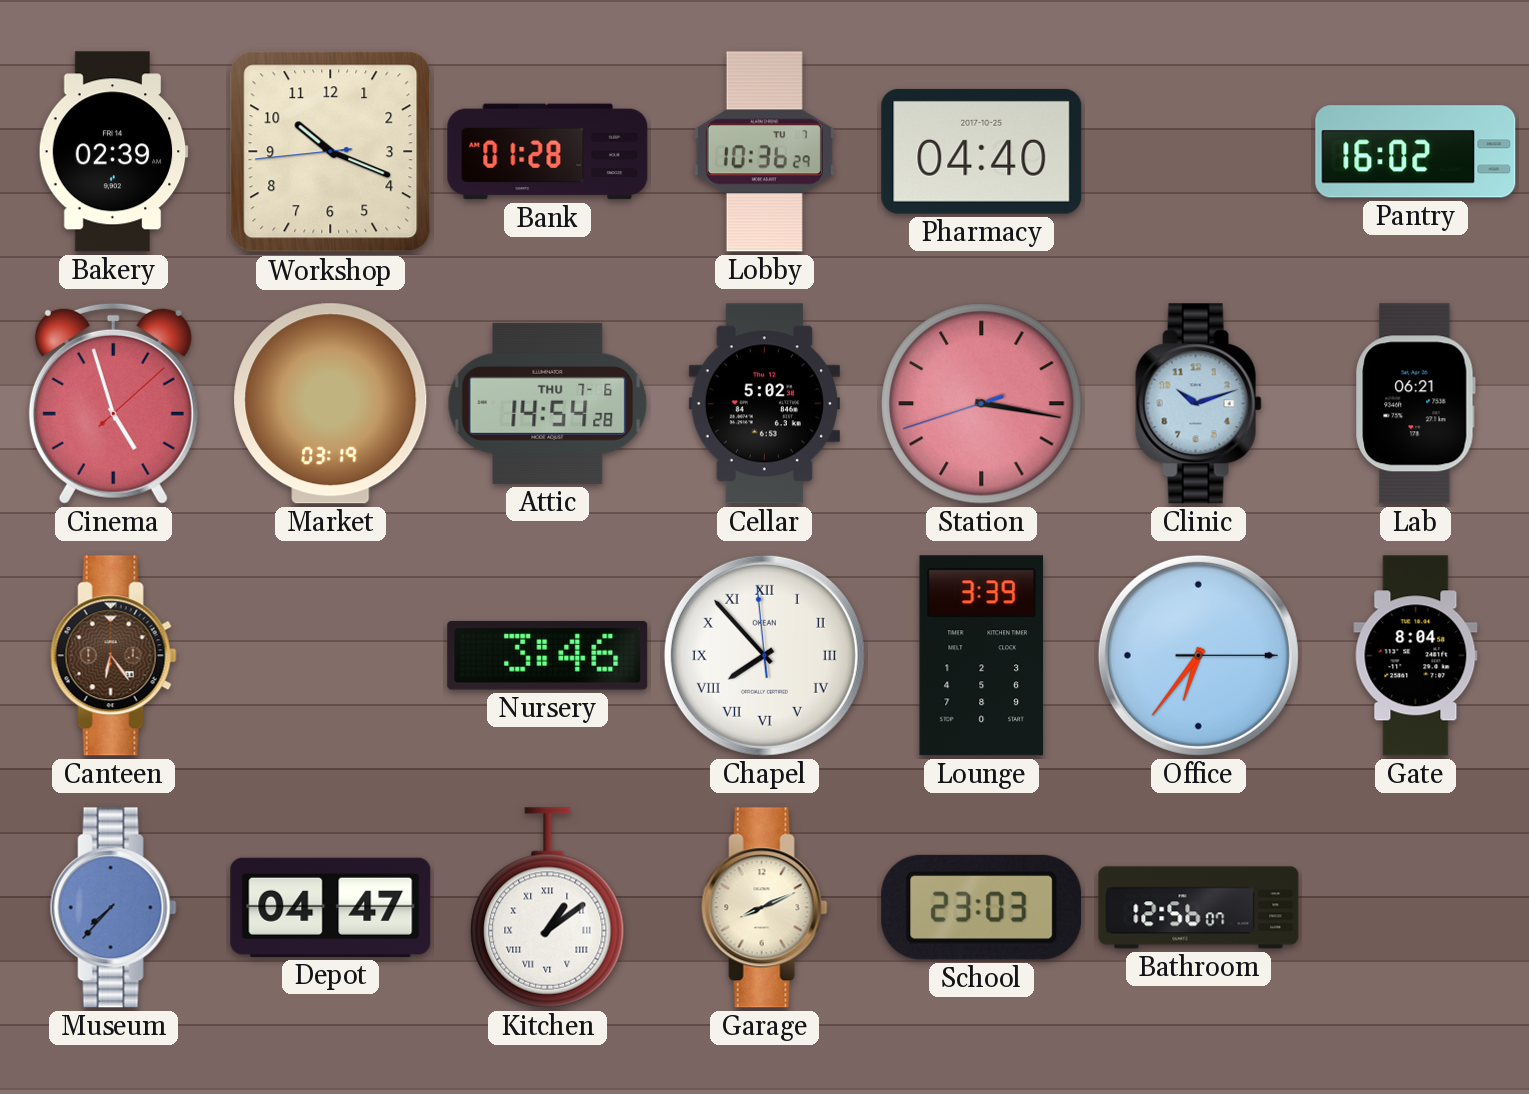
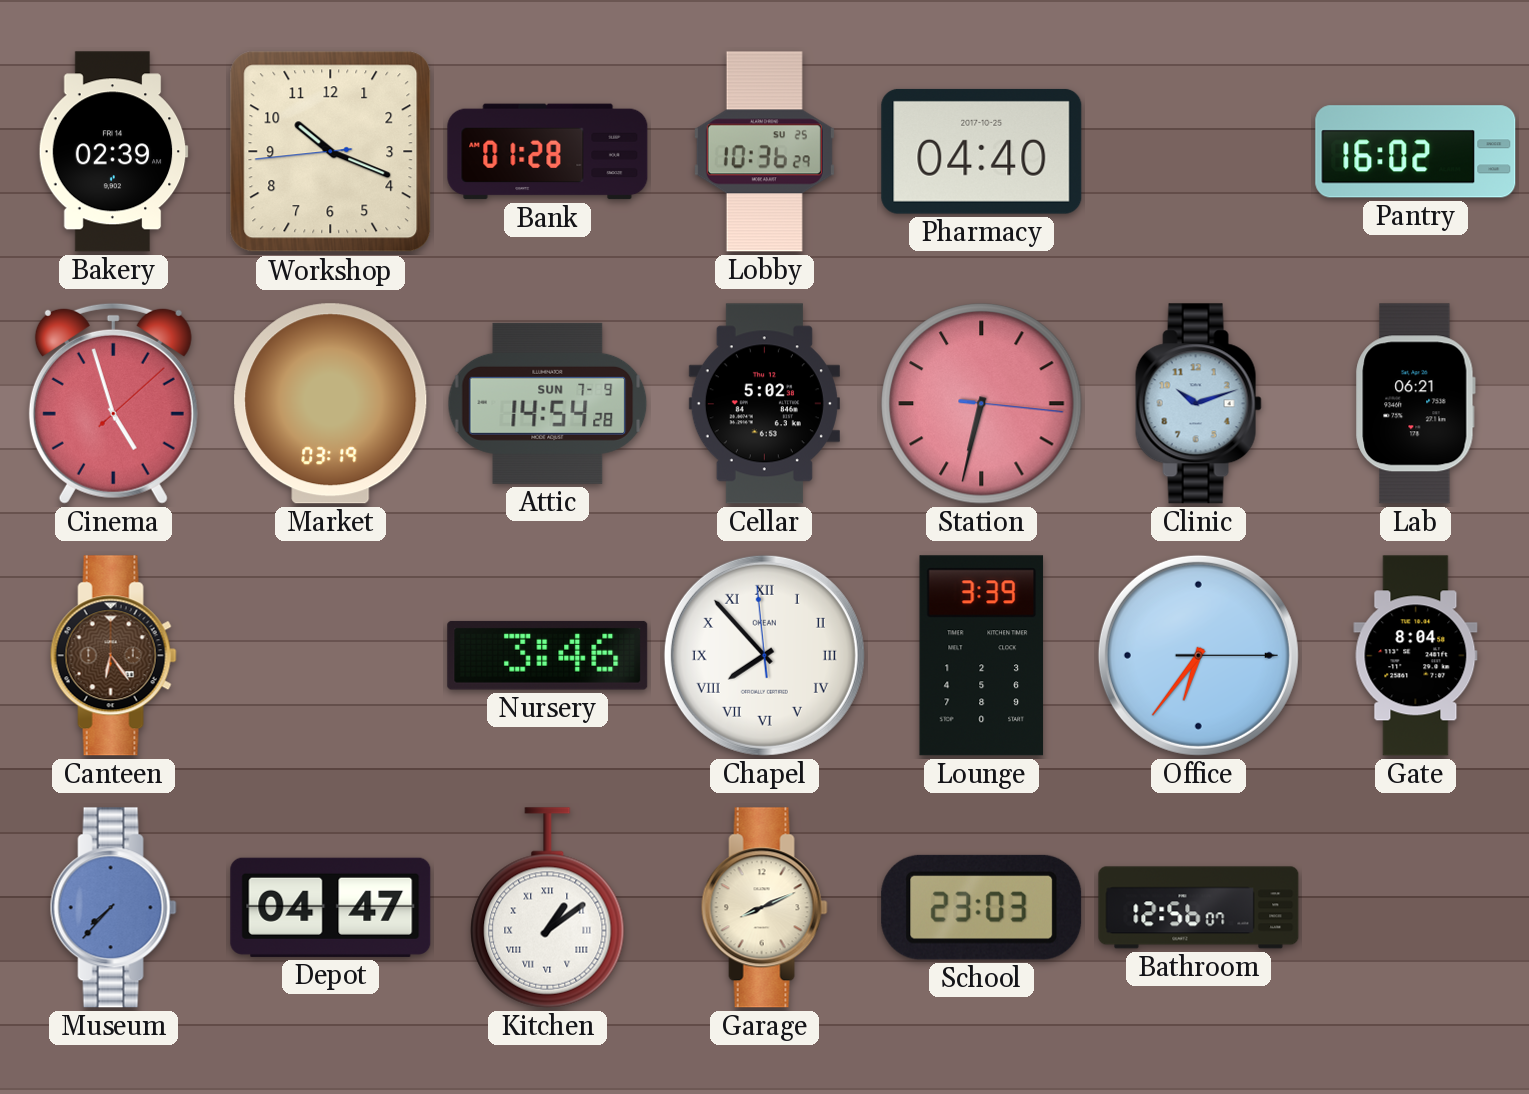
Lobby date: TU 7 -> SU 25
Attic date: THU 7-6 -> SUN 7-9
Station: 3:16 -> 6:32
